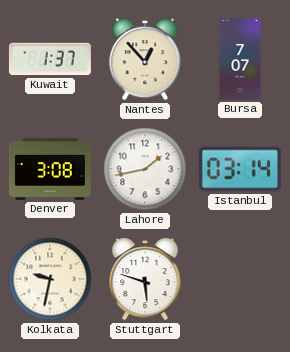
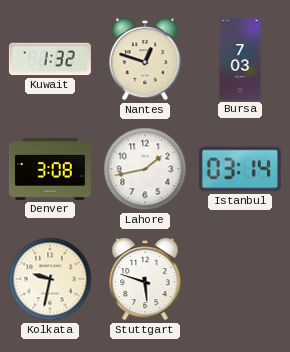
Kuwait: 1:37 -> 1:32
Nantes: 12:53 -> 12:48
Bursa: 7:07 -> 7:03
